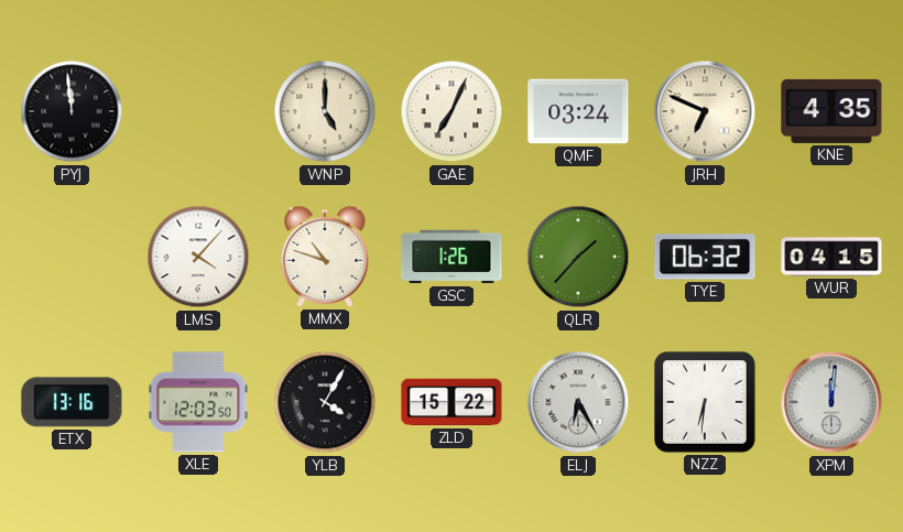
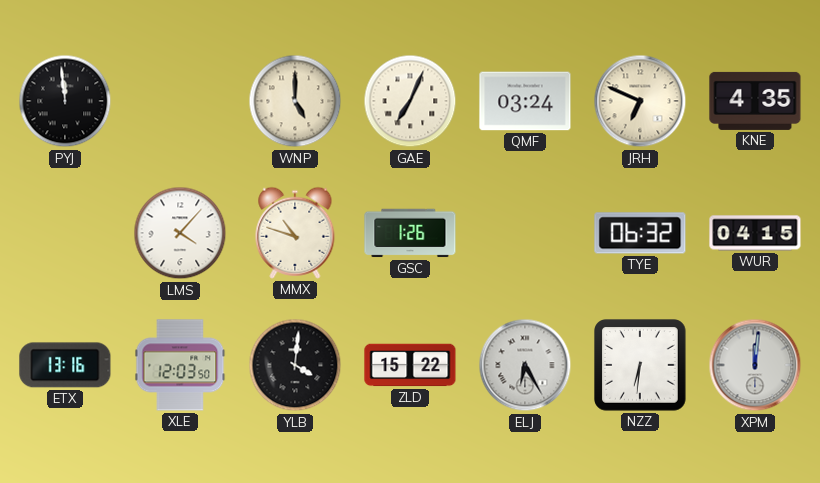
QLR: 1:37 -> none
YLB: 4:05 -> 4:01
